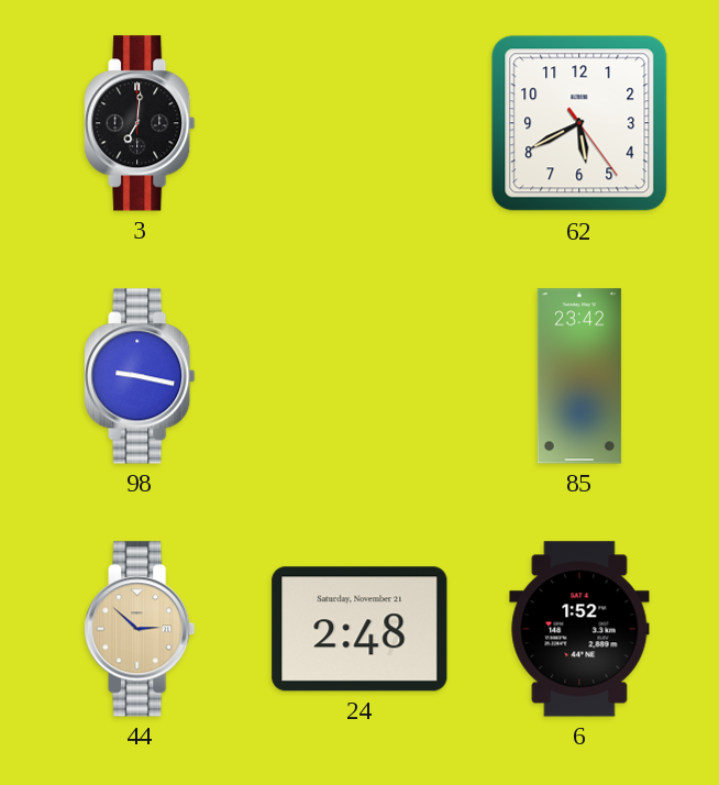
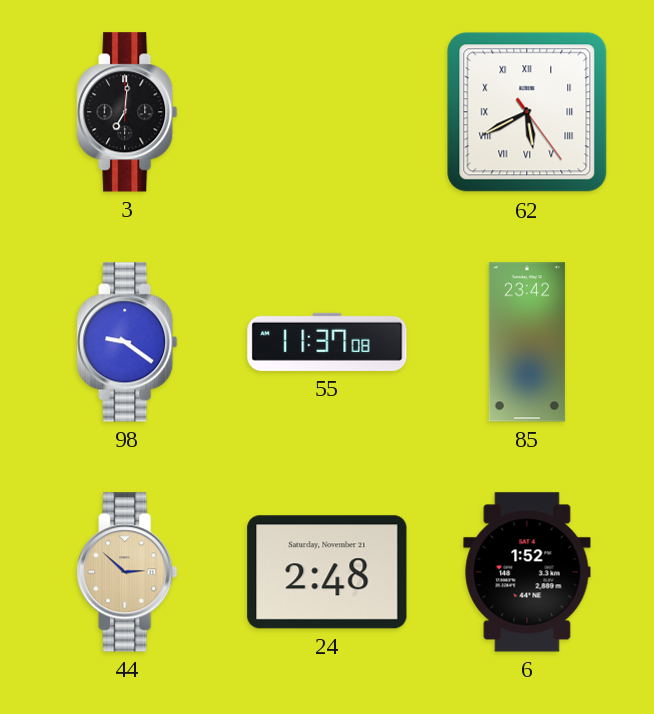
62 numerals: Arabic -> Roman
98: 9:17 -> 9:21
55: none -> 11:37
